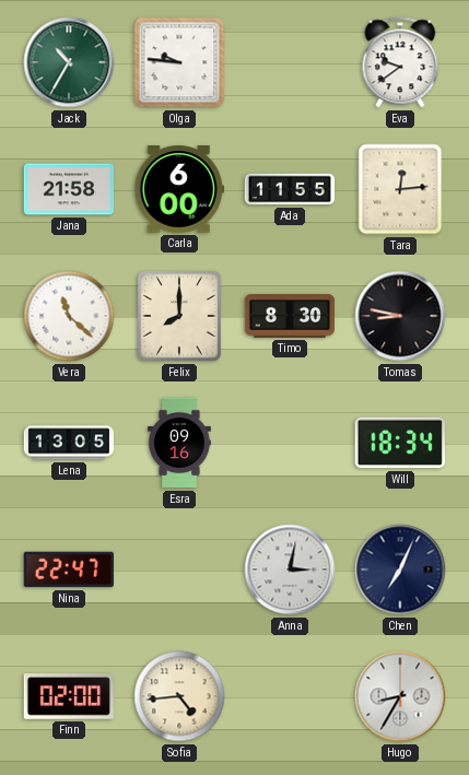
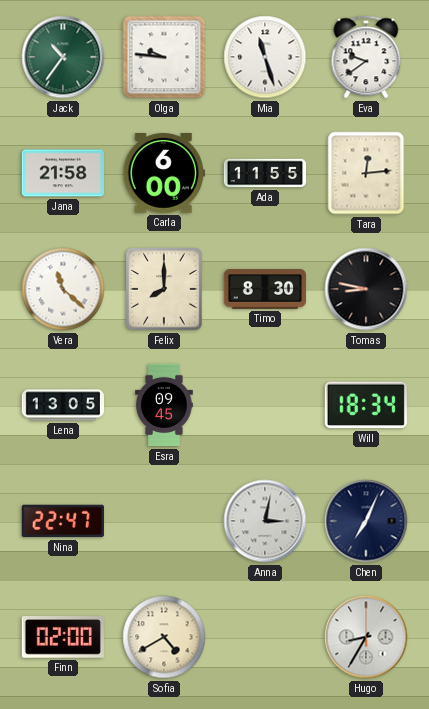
Jack: 10:35 -> 10:36
Mia: none -> 11:27
Esra: 09:16 -> 09:45
Sofia: 4:44 -> 4:40
